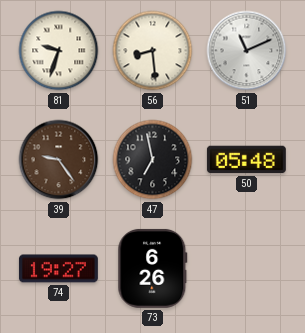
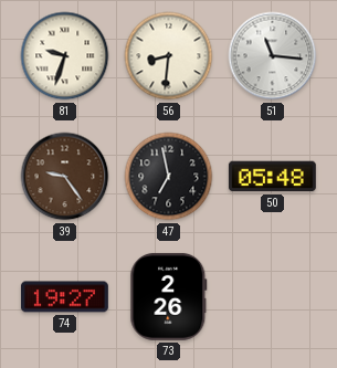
56: 8:29 -> 8:31
51: 11:11 -> 11:16
73: 6:26 -> 2:26
